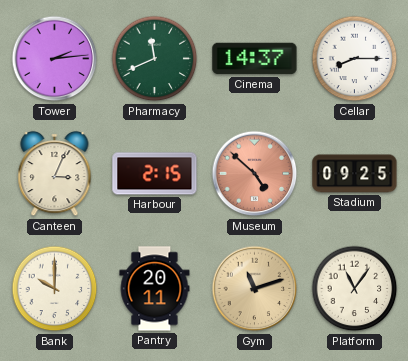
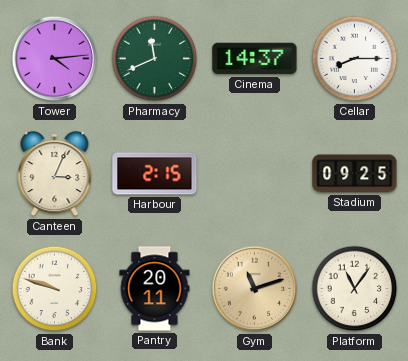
Tower: 2:14 -> 4:14
Museum: 4:52 -> none
Bank: 10:00 -> 9:48
